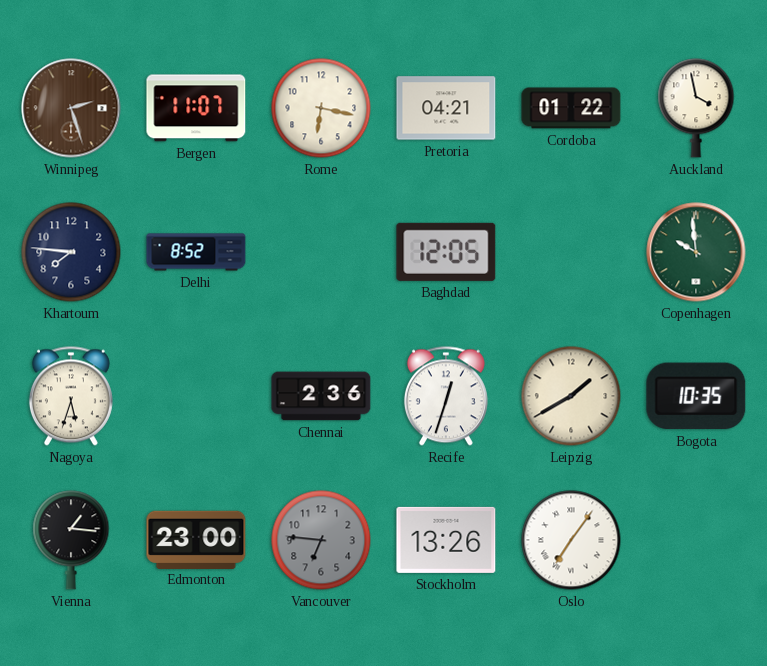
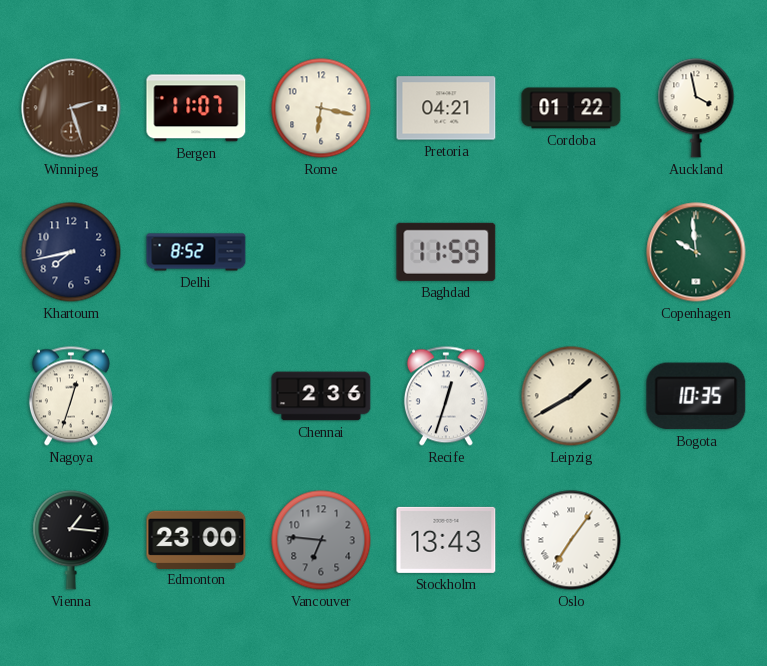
Khartoum: 7:46 -> 7:43
Baghdad: 12:05 -> 11:59
Nagoya: 5:33 -> 12:33
Stockholm: 13:26 -> 13:43
